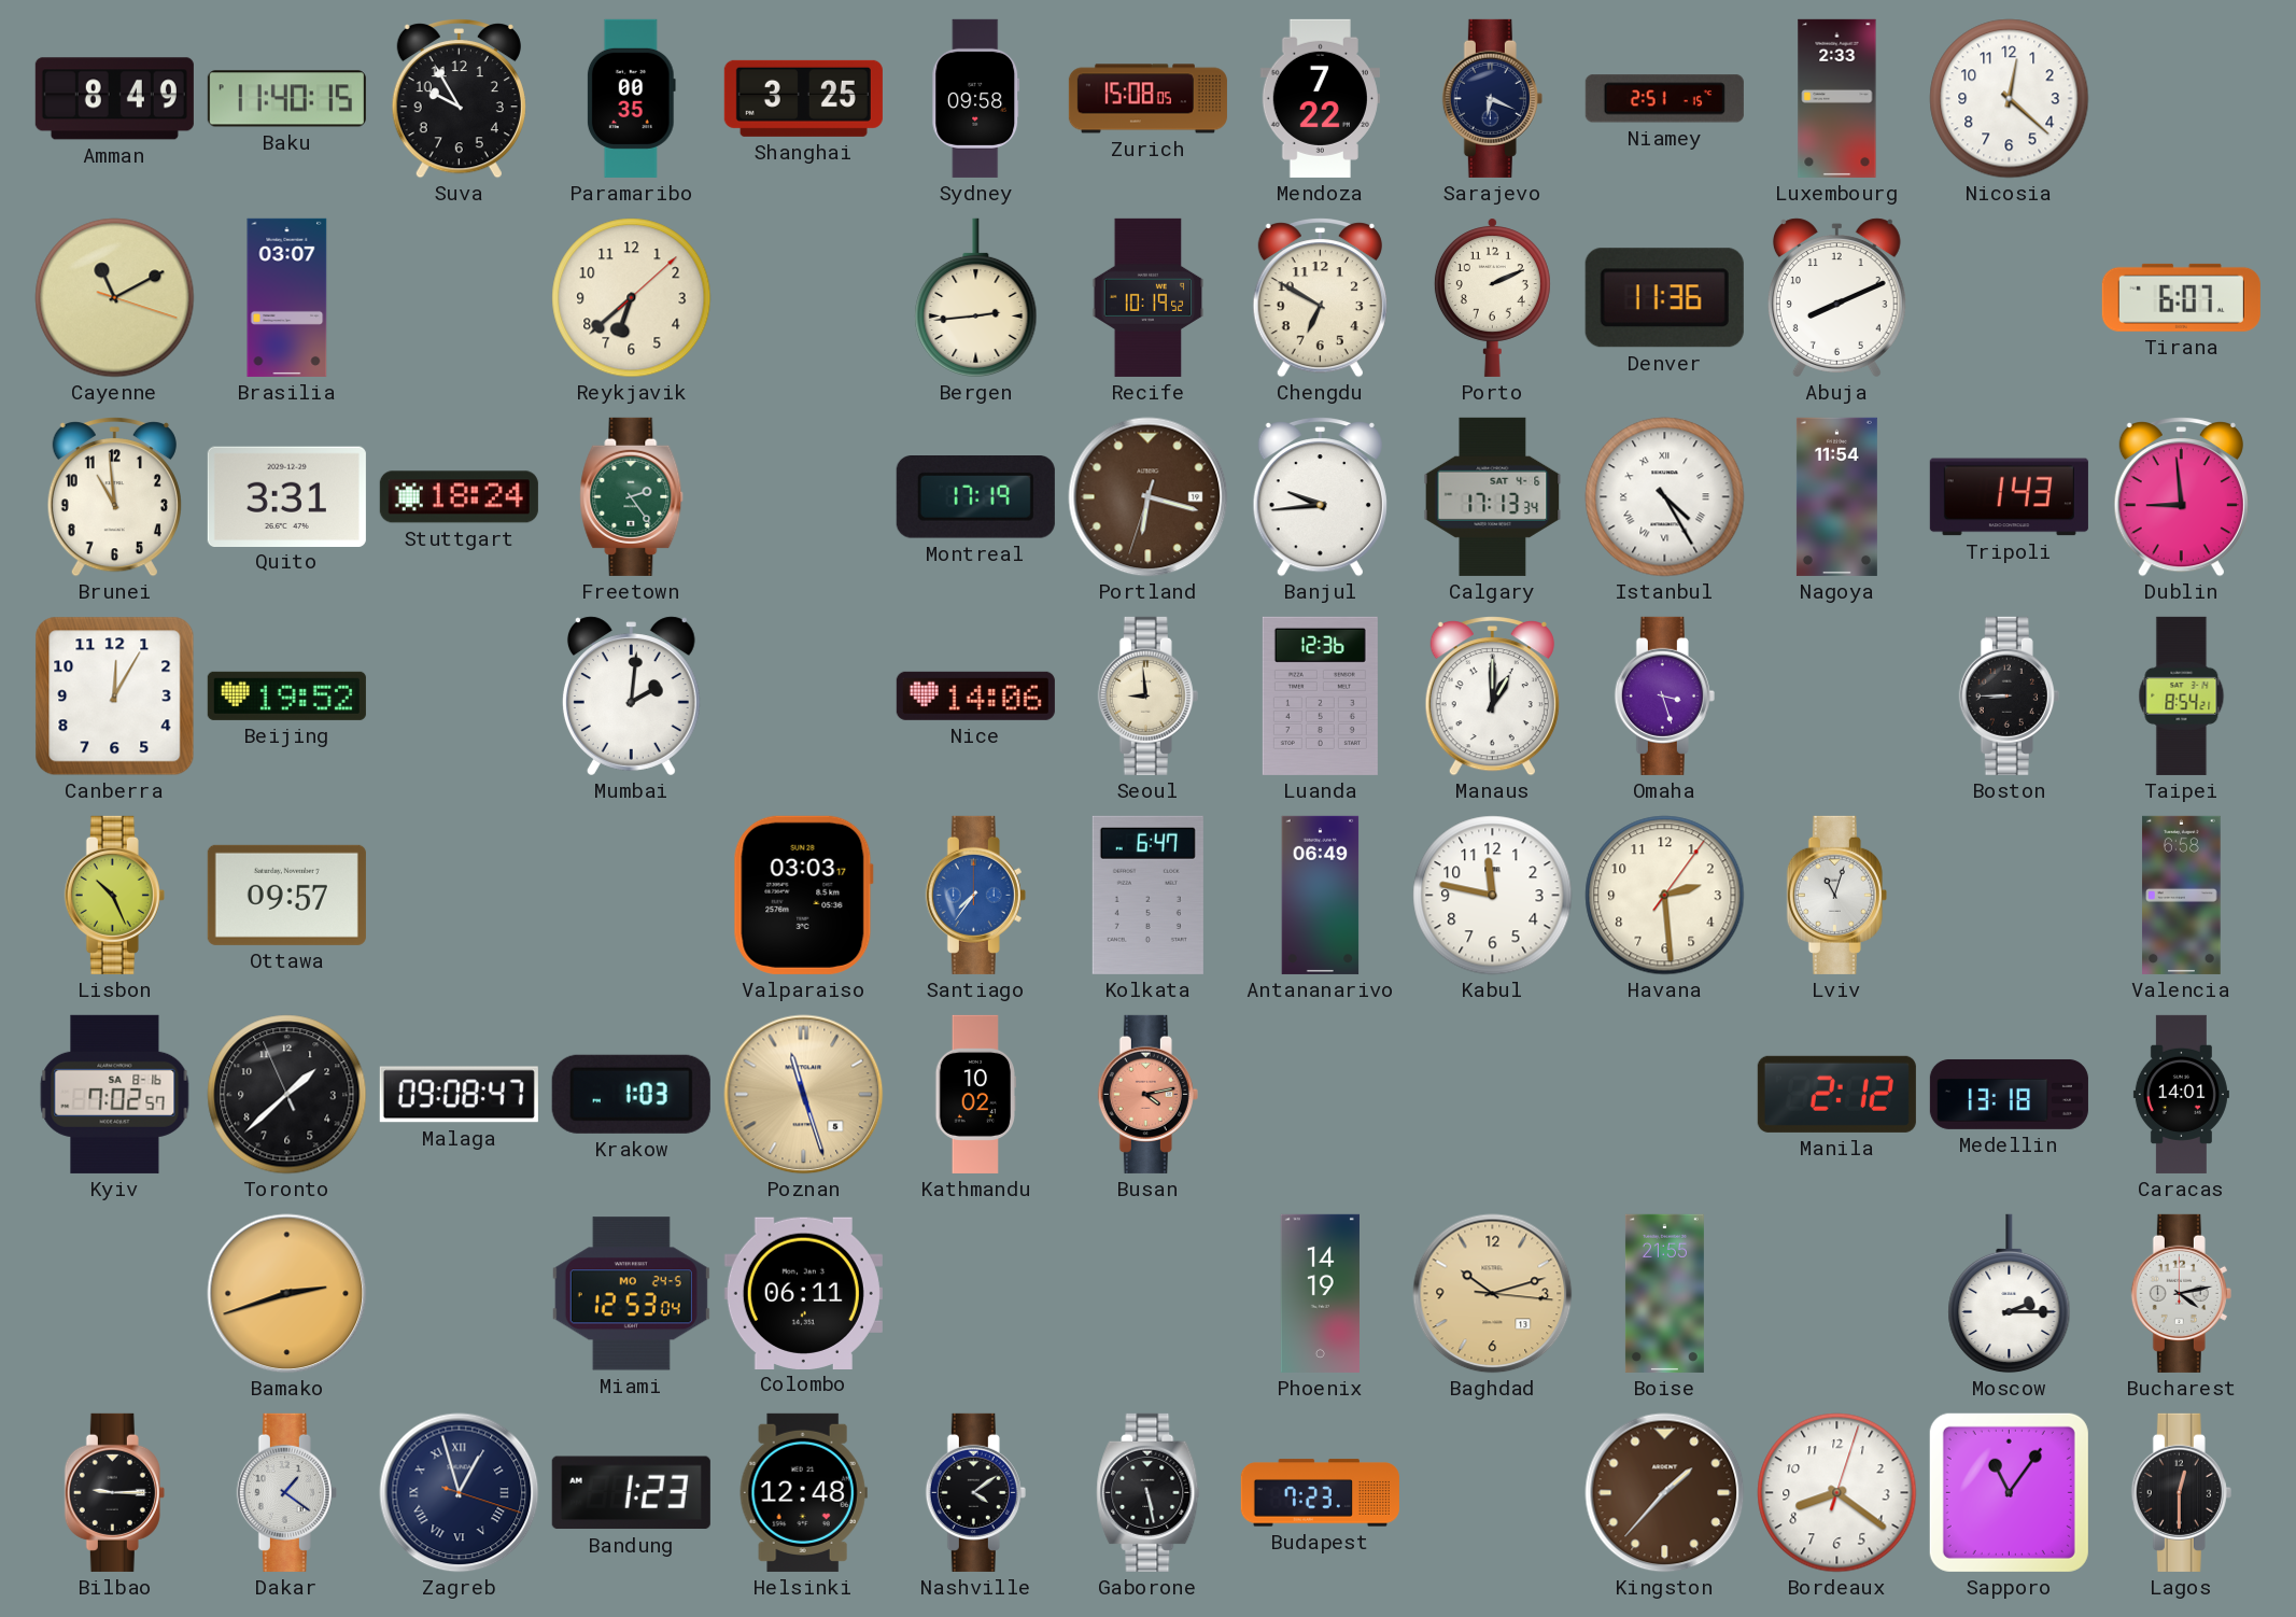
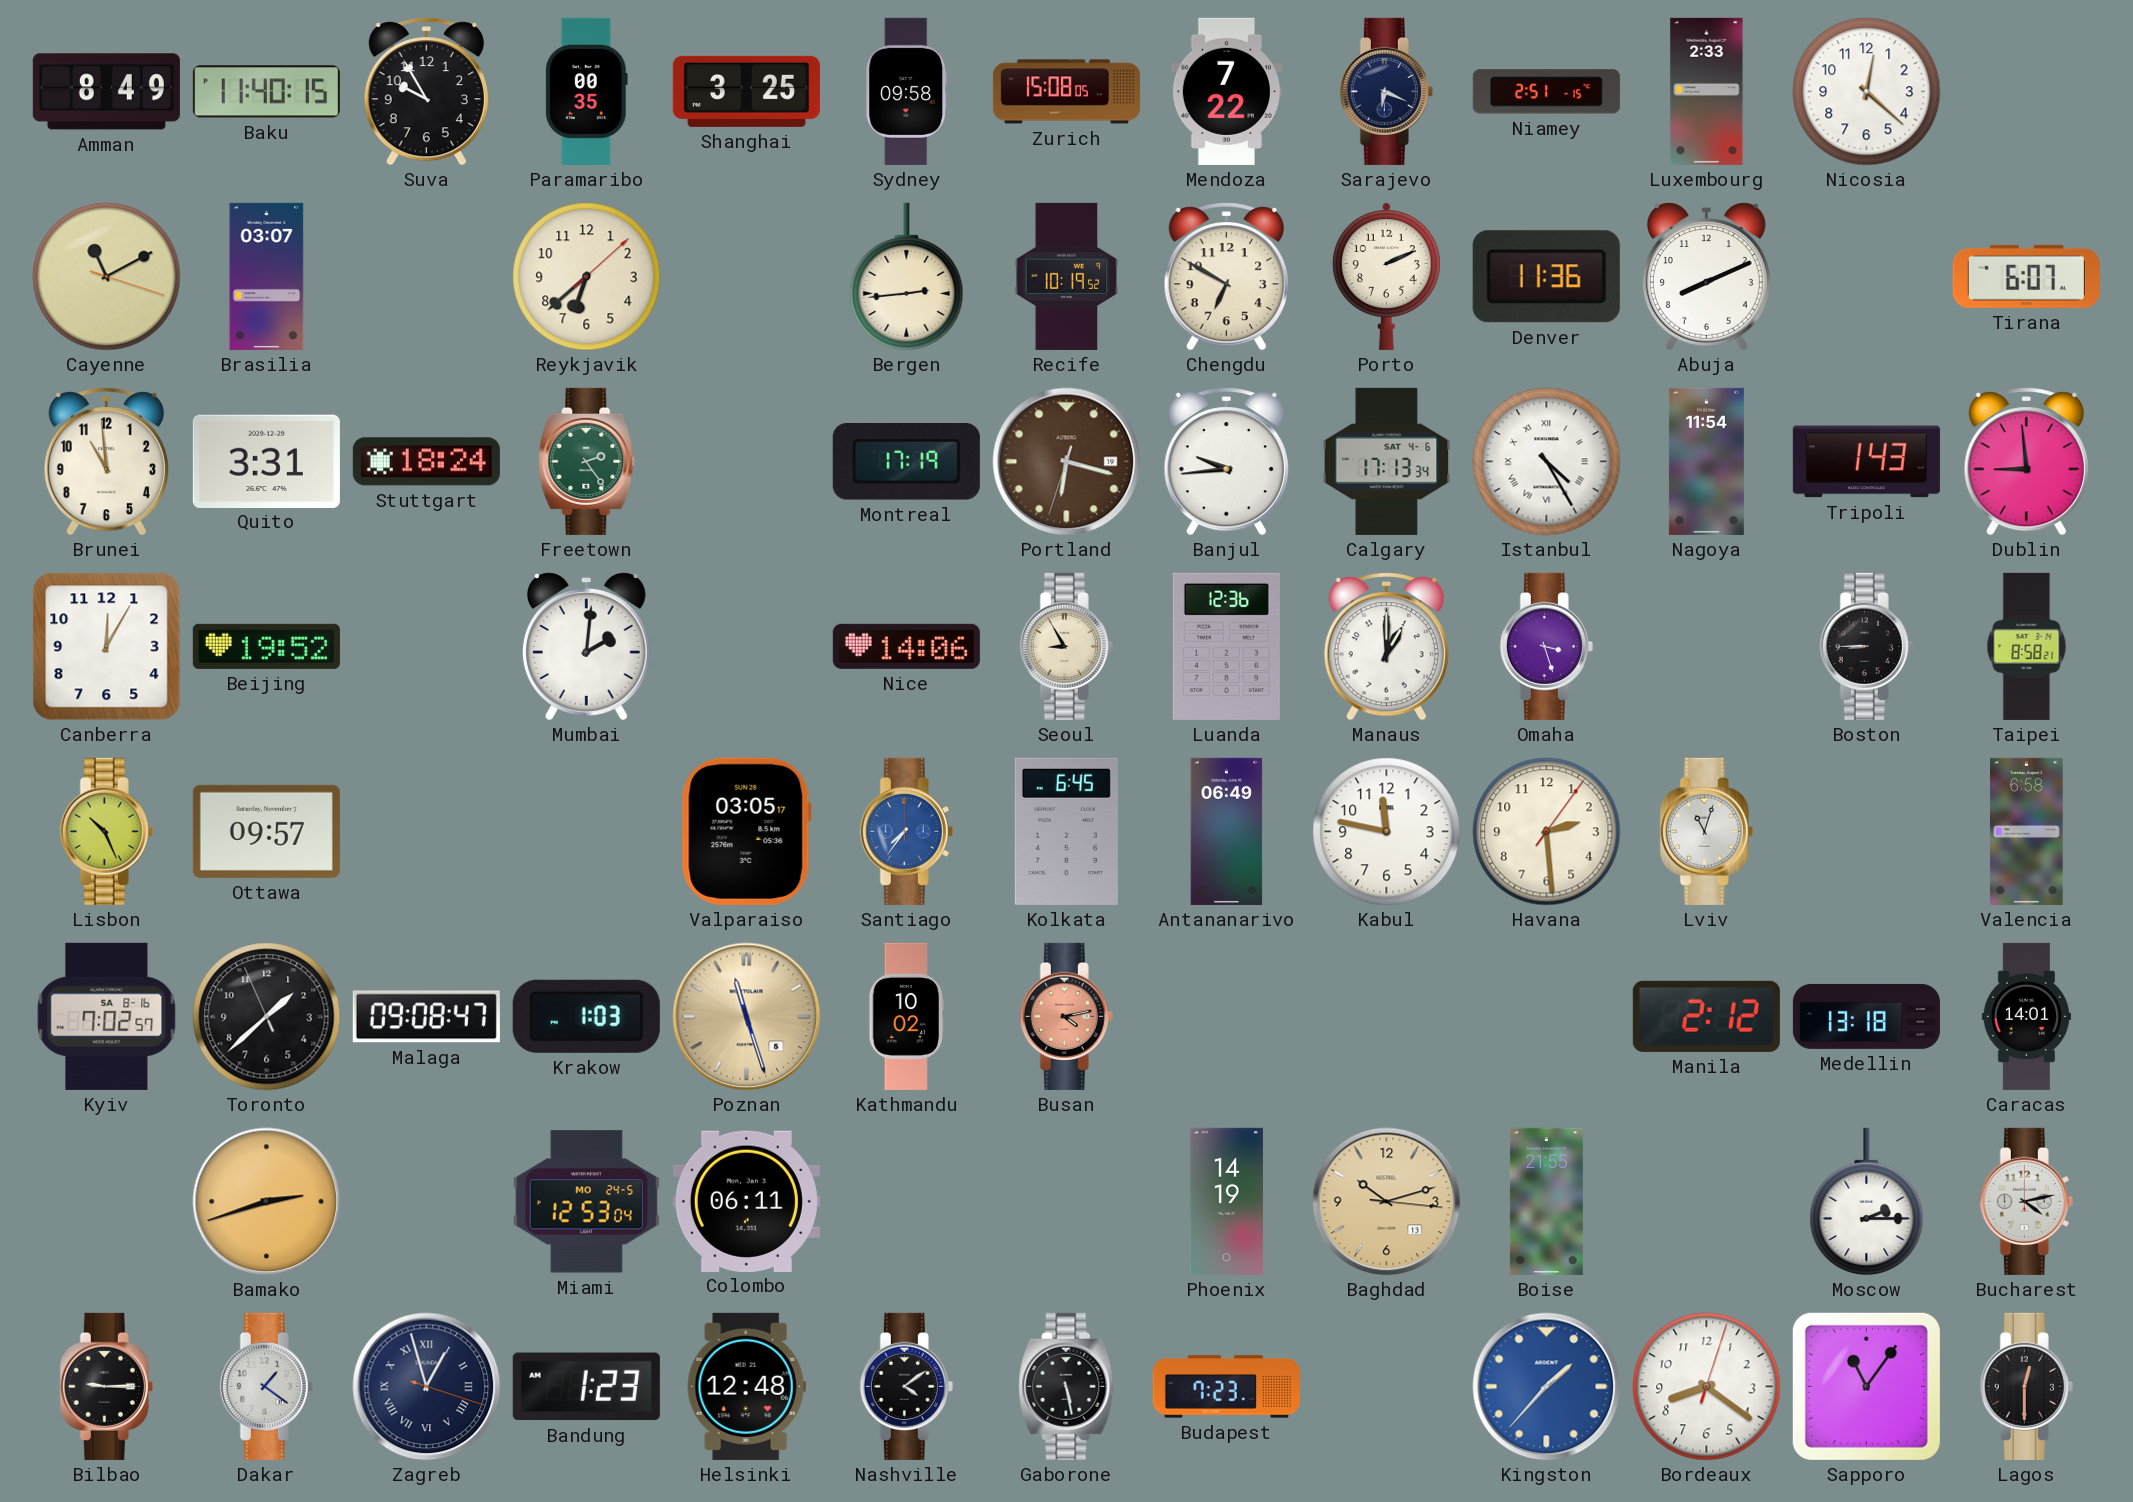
Seoul: 8:59 -> 8:55
Taipei: 8:54 -> 8:58
Valparaiso: 03:03 -> 03:05
Kolkata: 6:47 -> 6:45
Kingston dial: brown -> blue
